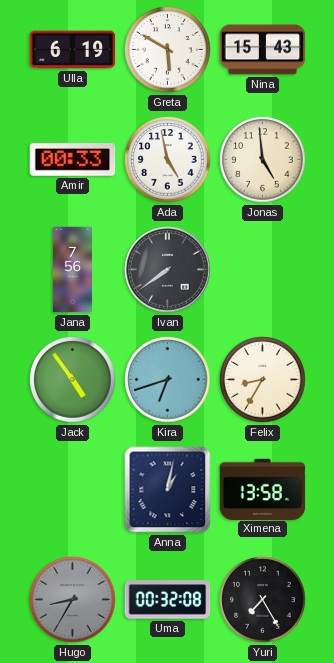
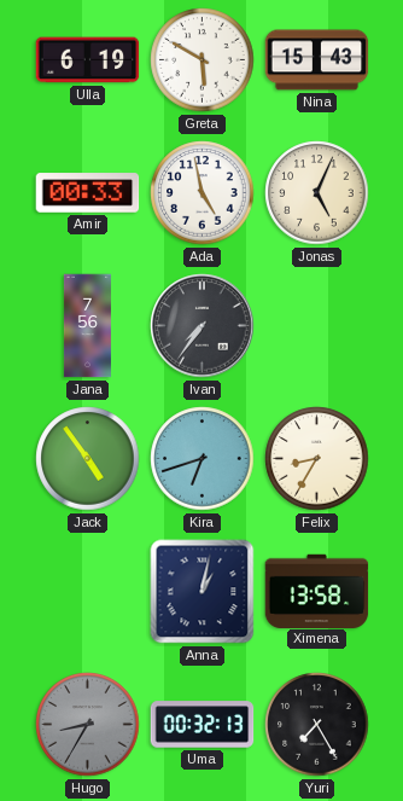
Jonas: 4:59 -> 5:04
Ivan: 7:39 -> 7:36
Uma: 00:32:08 -> 00:32:13
